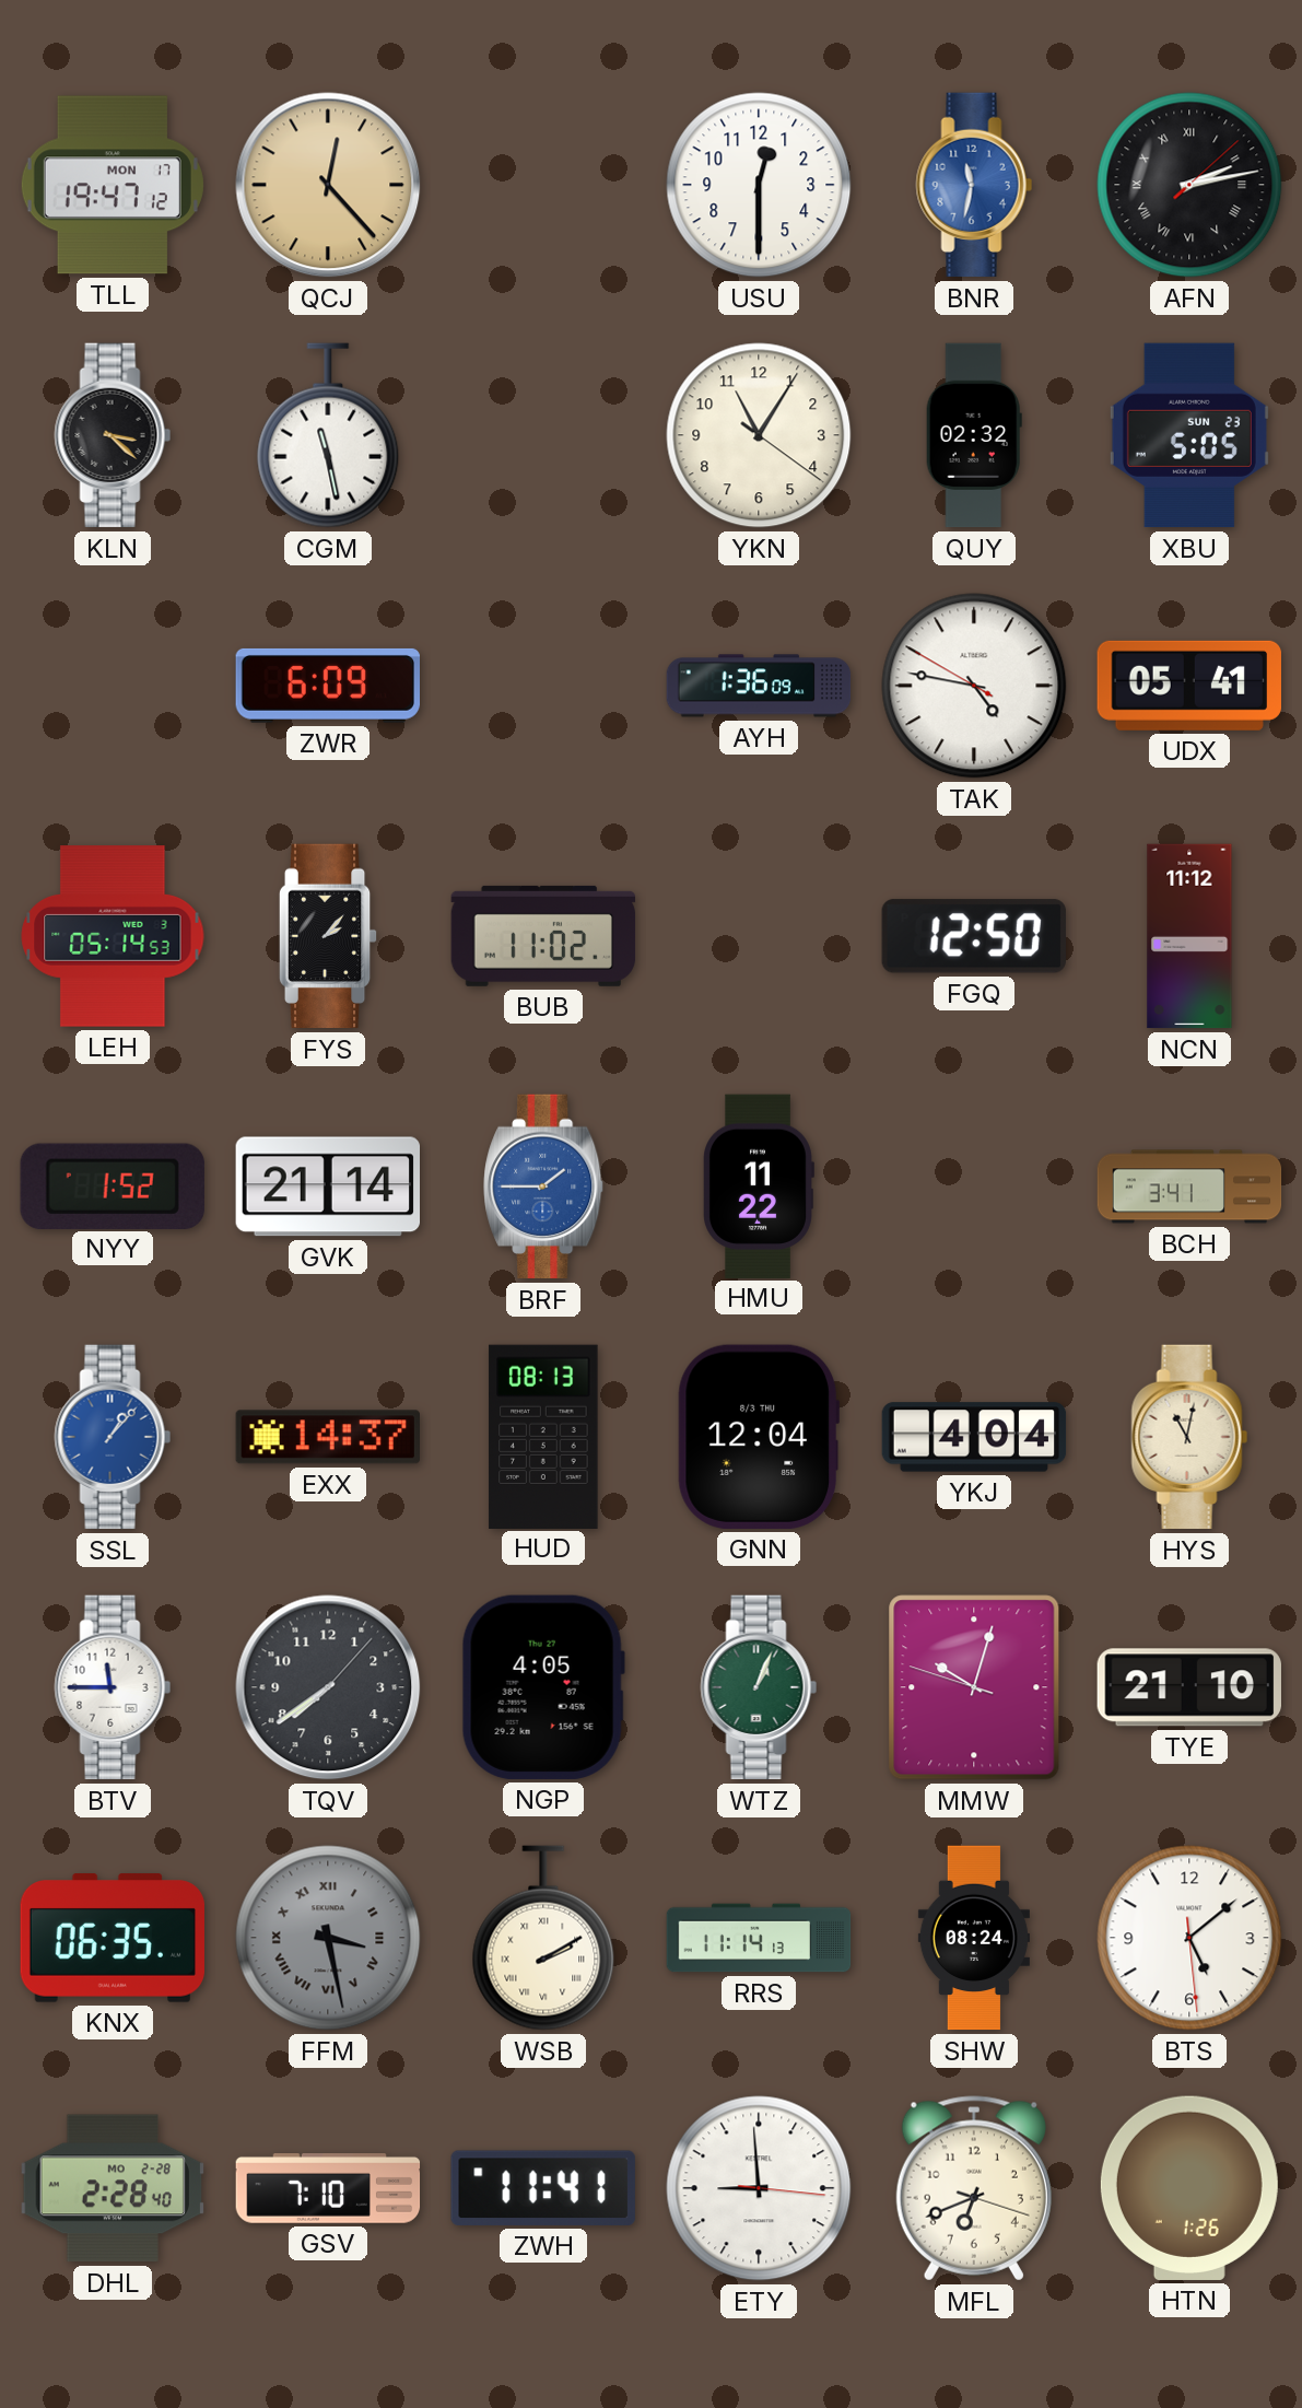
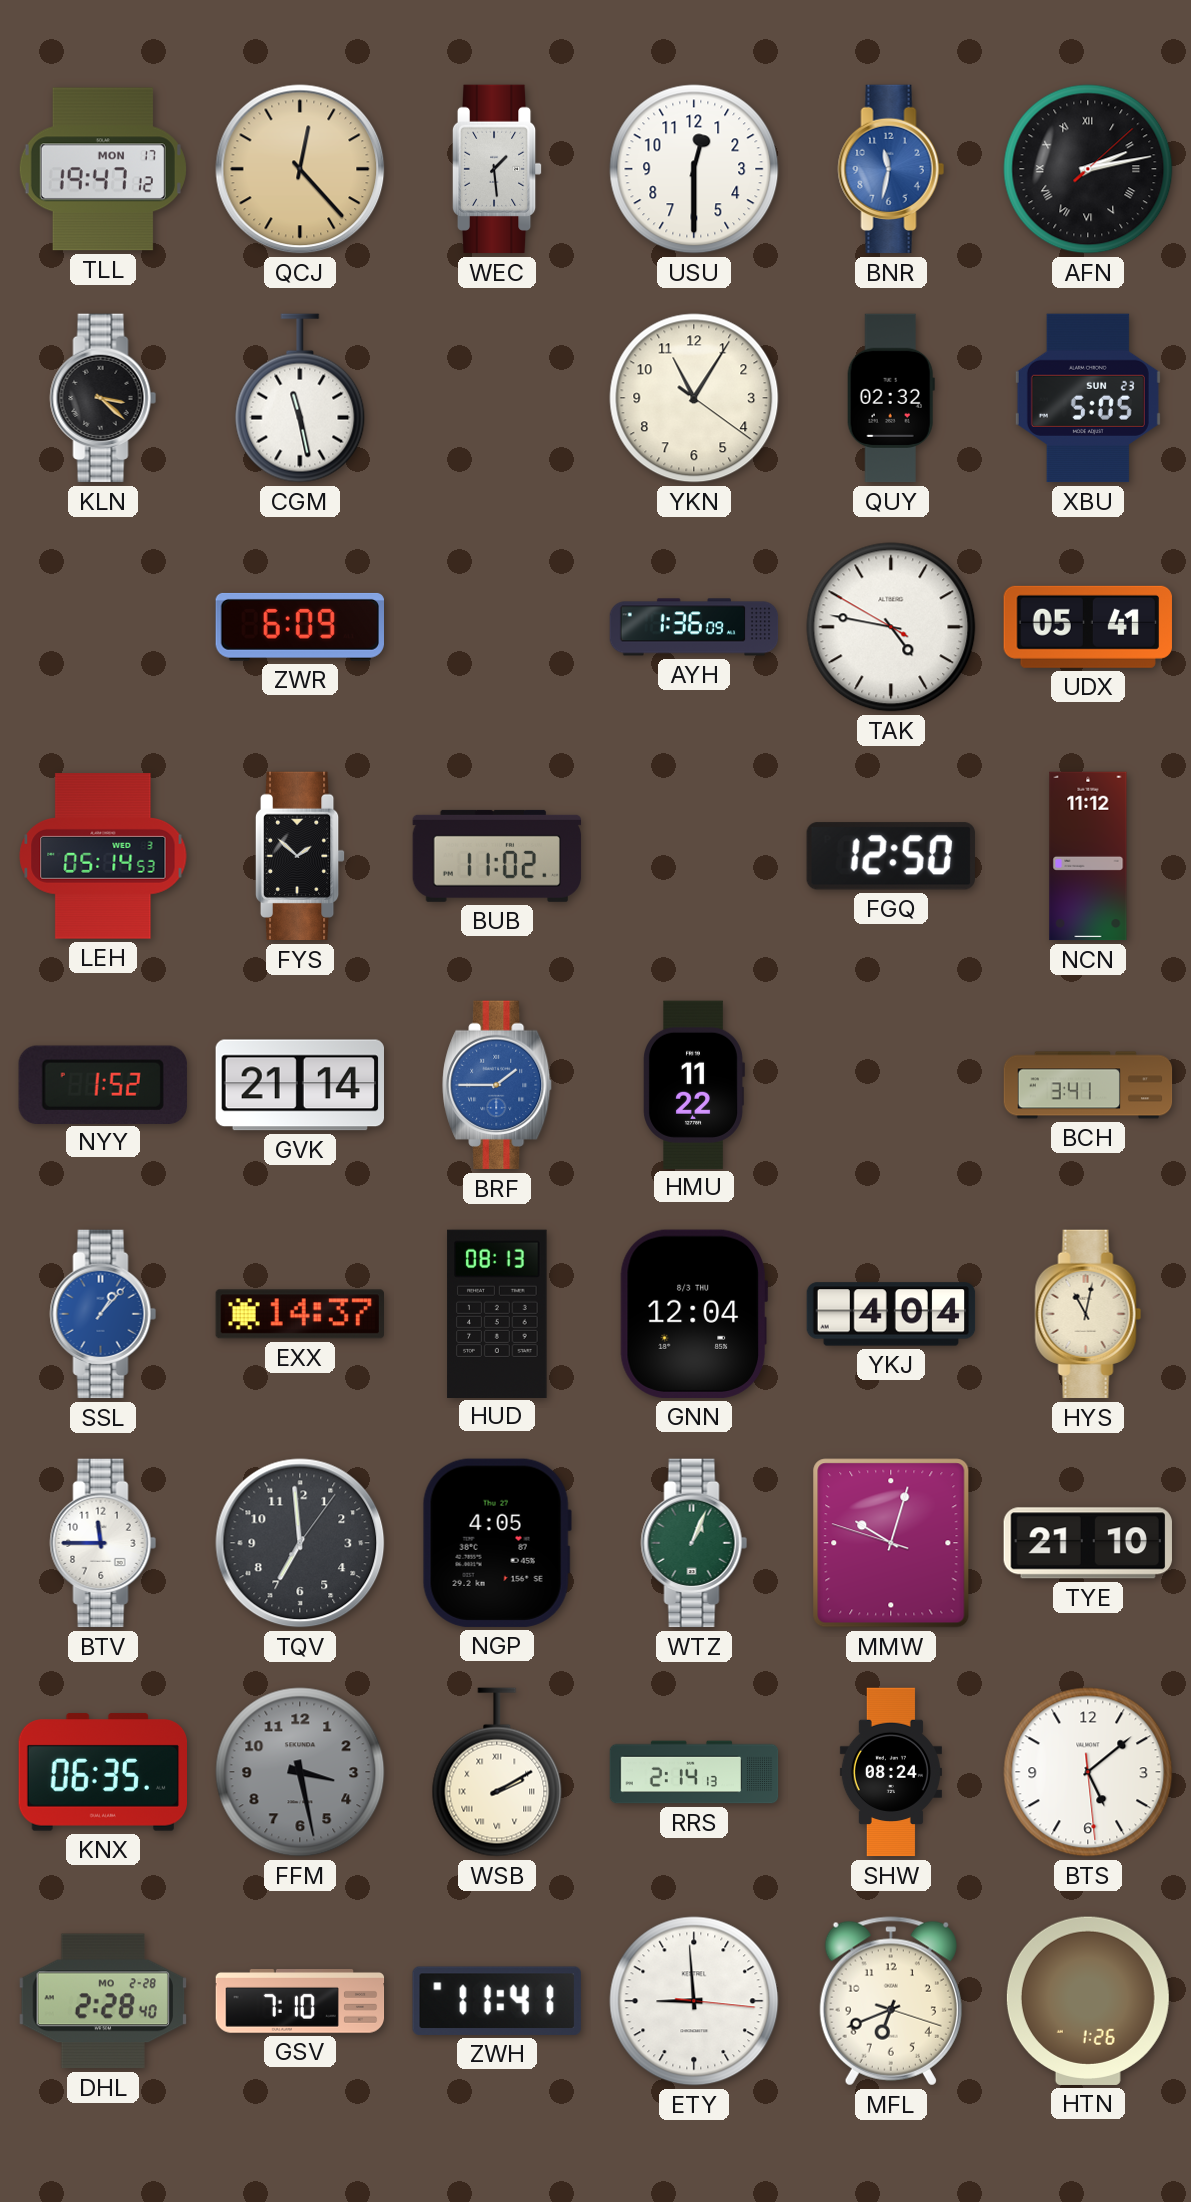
WEC: none -> 1:29
FYS: 2:07 -> 1:52
TQV: 7:39 -> 6:59
FFM numerals: Roman -> Arabic
RRS: 11:14 -> 2:14
